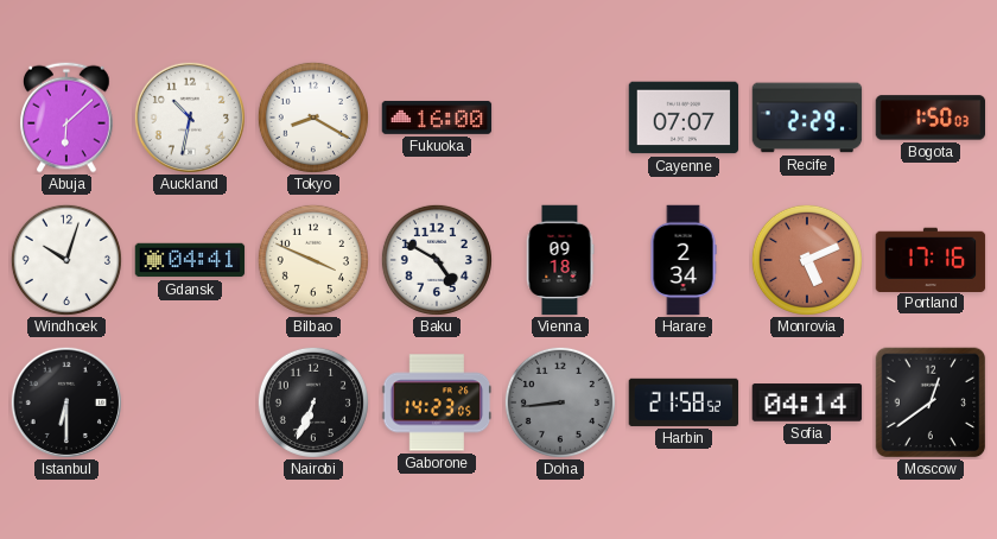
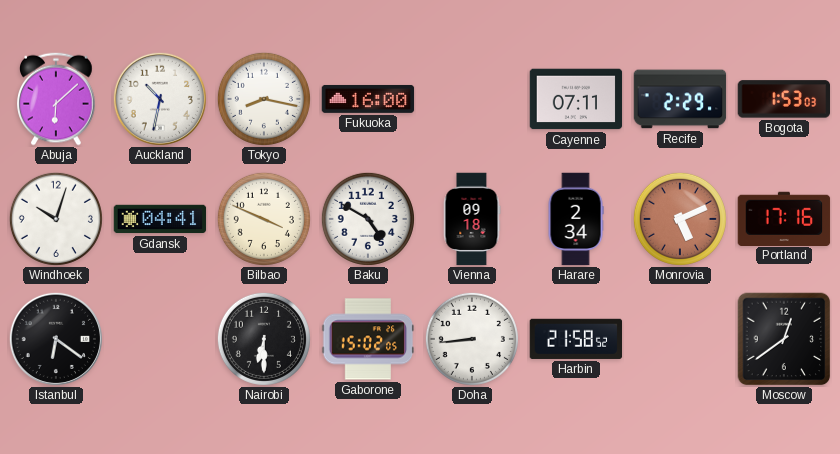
Tokyo: 8:20 -> 8:17
Cayenne: 07:07 -> 07:11
Bogota: 1:50 -> 1:53
Istanbul: 6:30 -> 6:21
Nairobi: 6:34 -> 6:30
Gaborone: 14:23 -> 15:02
Doha dial: grey -> white
Sofia: 04:14 -> none
